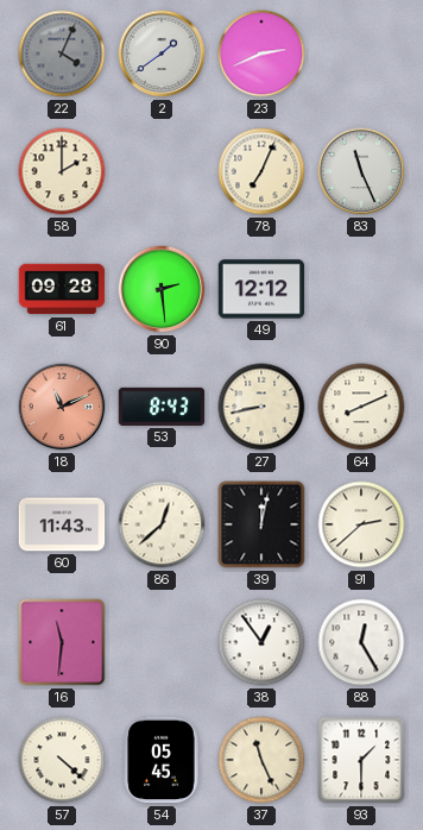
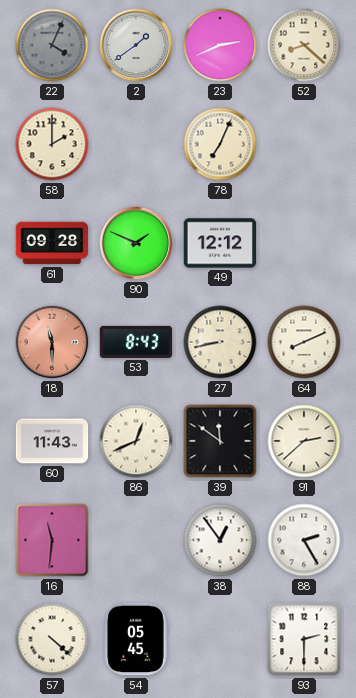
52: none -> 8:22
83: 11:26 -> none
90: 2:29 -> 1:49
18: 11:11 -> 11:30
86: 12:38 -> 12:41
39: 12:02 -> 11:51
88: 12:25 -> 2:25
37: 11:26 -> none
93: 1:30 -> 2:30
